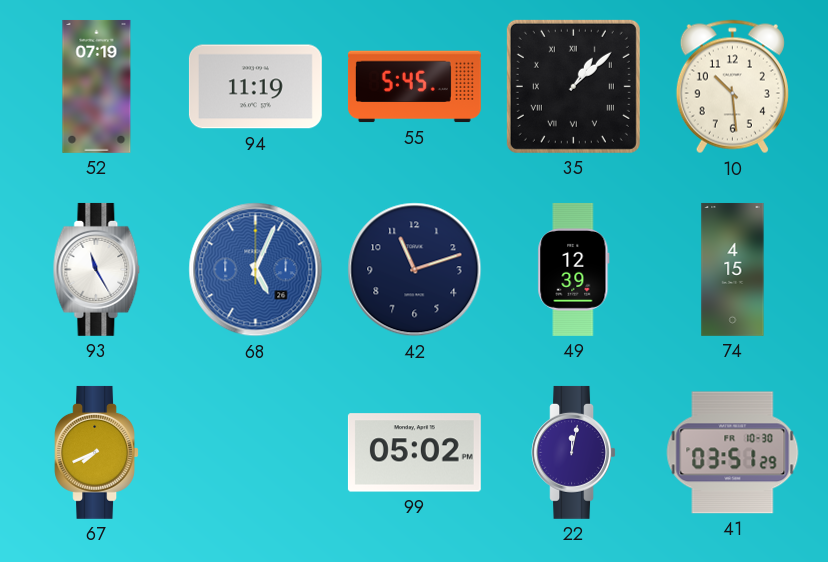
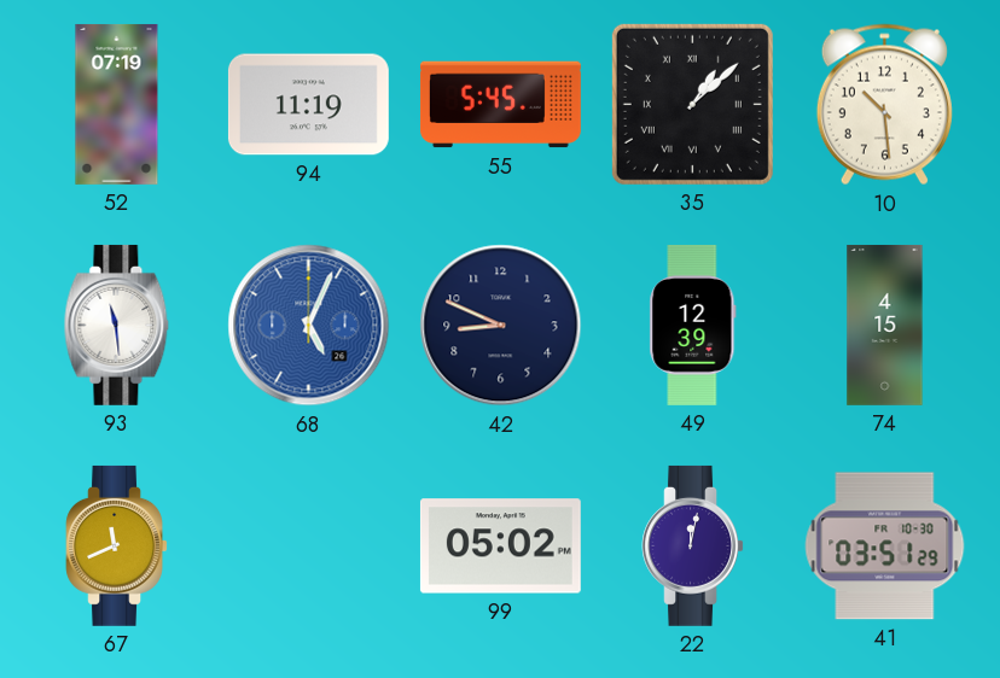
93: 11:25 -> 11:29
42: 11:12 -> 8:49
67: 7:41 -> 11:41
